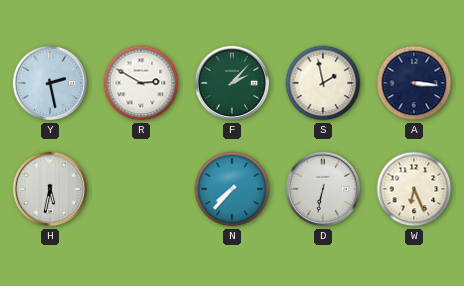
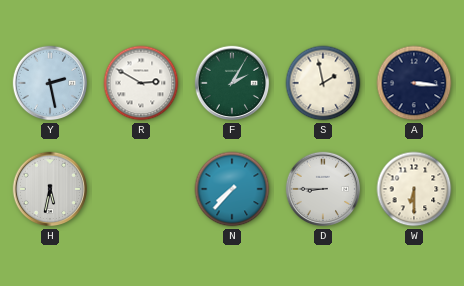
F: 2:07 -> 2:05
D: 6:32 -> 8:45
W: 6:26 -> 6:30
